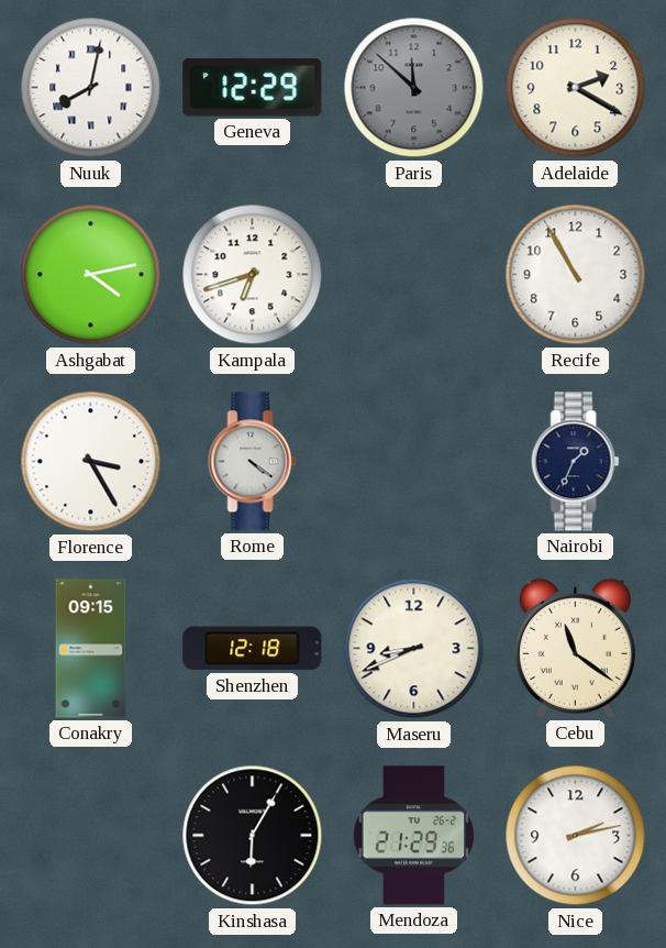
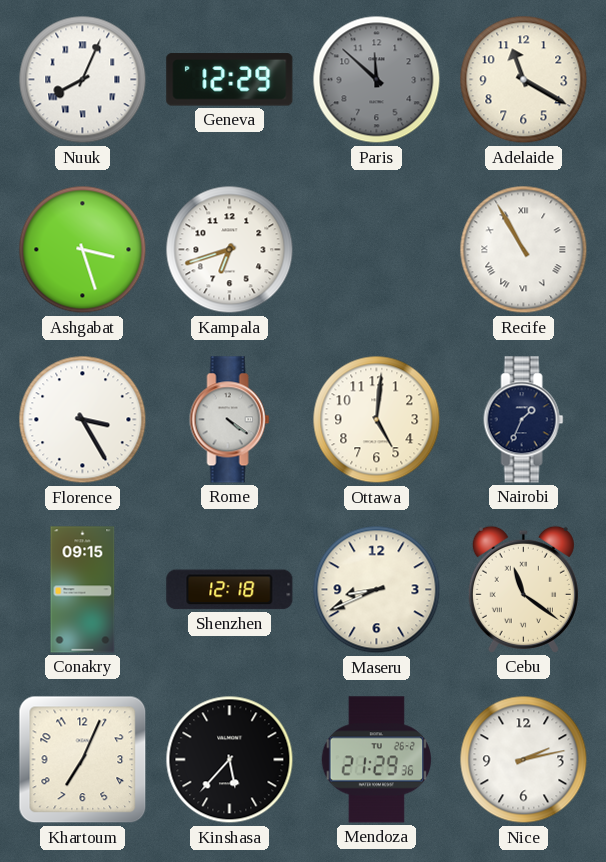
Nuuk: 8:02 -> 8:04
Adelaide: 2:20 -> 11:20
Ashgabat: 4:13 -> 3:27
Recife numerals: Arabic -> Roman
Ottawa: none -> 5:01
Khartoum: none -> 7:04
Kinshasa: 6:05 -> 5:37
